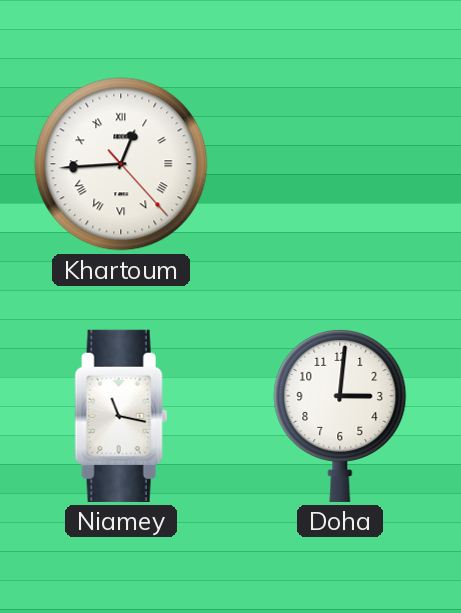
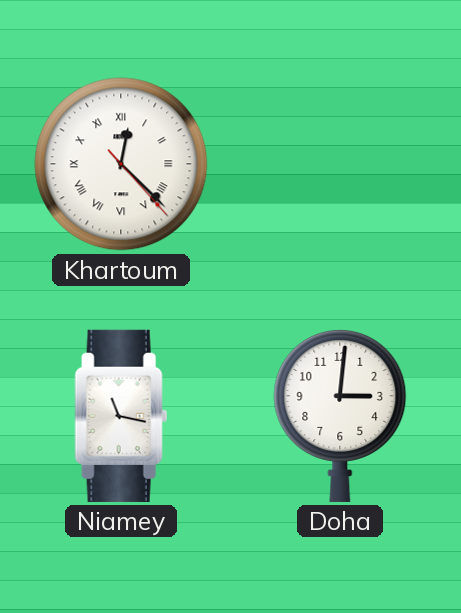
Khartoum: 12:44 -> 12:22
